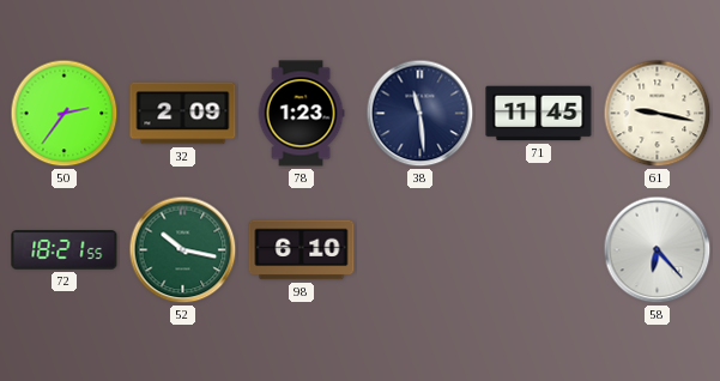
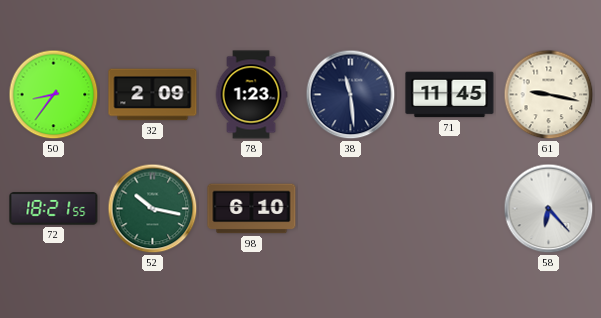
50: 2:36 -> 8:36
